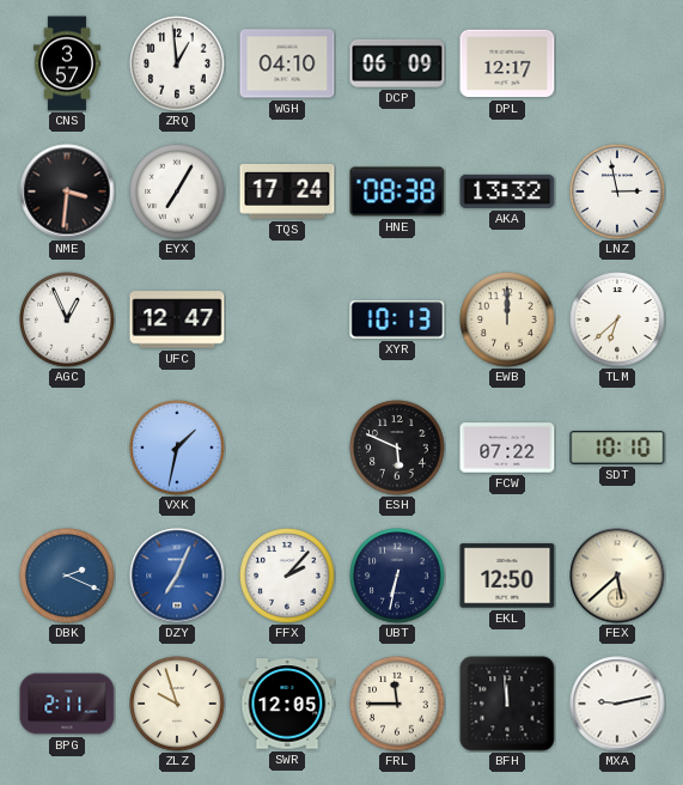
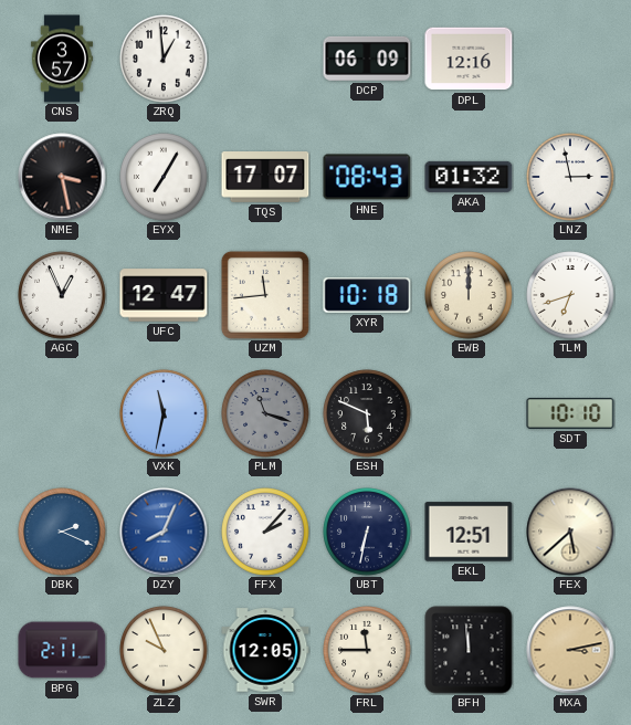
WGH: 04:10 -> none
DPL: 12:17 -> 12:16
NME: 3:31 -> 3:28
TQS: 17:24 -> 17:07
HNE: 08:38 -> 08:43
AKA: 13:32 -> 01:32
UZM: none -> 11:44
XYR: 10:13 -> 10:18
TLM: 6:38 -> 6:42
VXK: 1:32 -> 11:32
PLM: none -> 11:18
FCW: 07:22 -> none
DZY: 7:04 -> 8:04
EKL: 12:50 -> 12:51
ZLZ: 9:57 -> 9:56
MXA: 9:13 -> 3:13
MXA dial: white -> champagne
